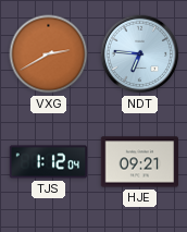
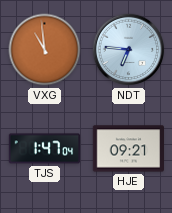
VXG: 2:40 -> 10:59
TJS: 1:12 -> 1:47
